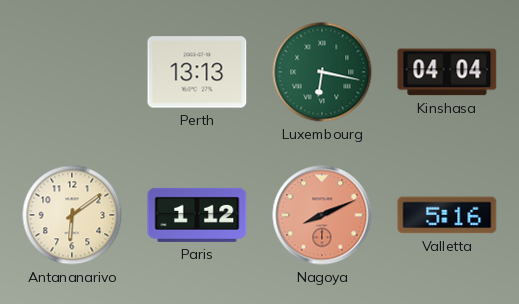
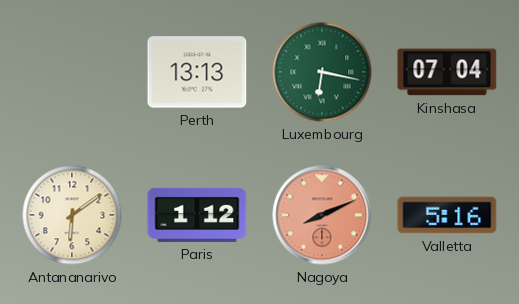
Kinshasa: 04:04 -> 07:04
